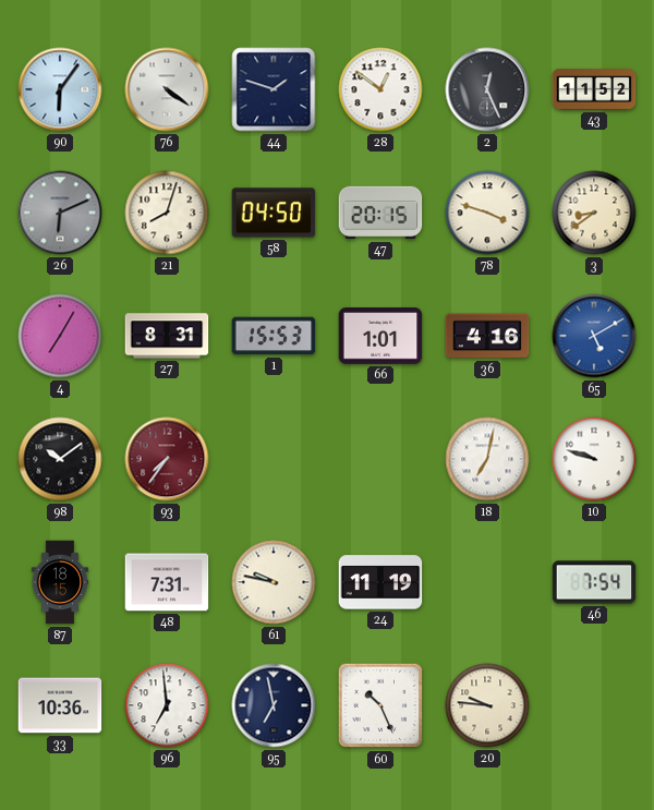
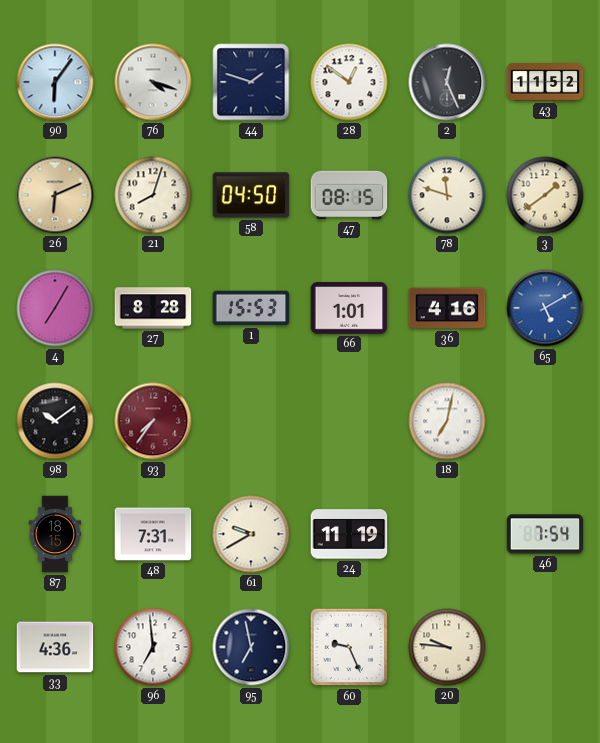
76: 4:21 -> 4:18
26 dial: grey -> champagne
47: 20:15 -> 08:15
78: 3:48 -> 11:48
3: 8:39 -> 1:39
27: 8:31 -> 8:28
10: 9:48 -> none
61: 9:47 -> 9:40
33: 10:36 -> 4:36
60: 10:26 -> 9:26
